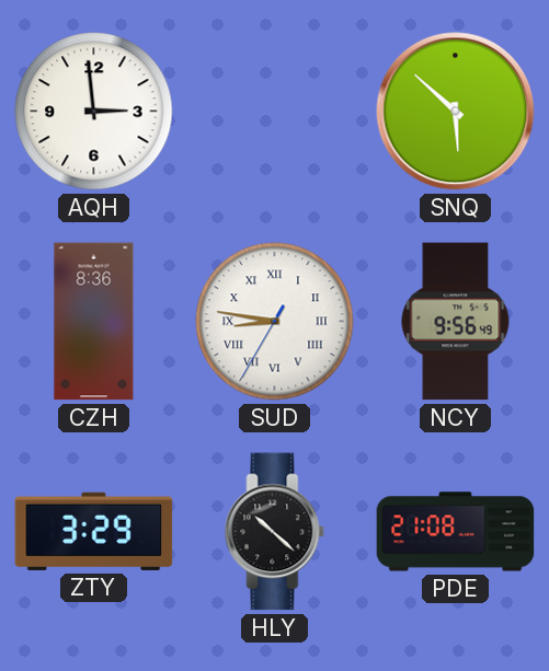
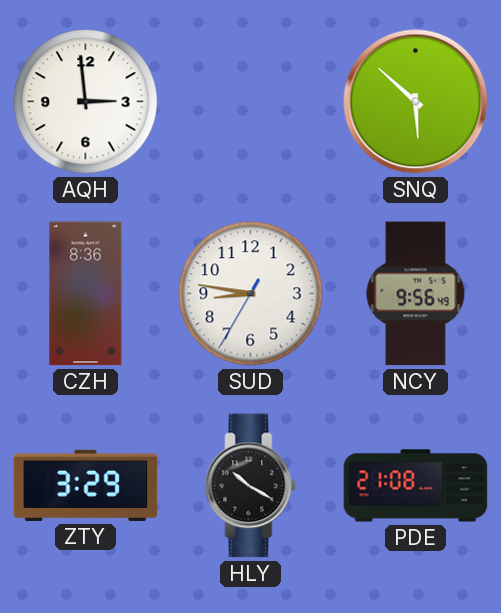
SUD numerals: Roman -> Arabic
HLY: 10:22 -> 10:20
